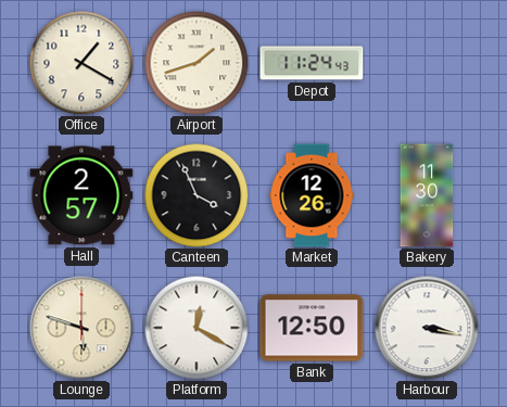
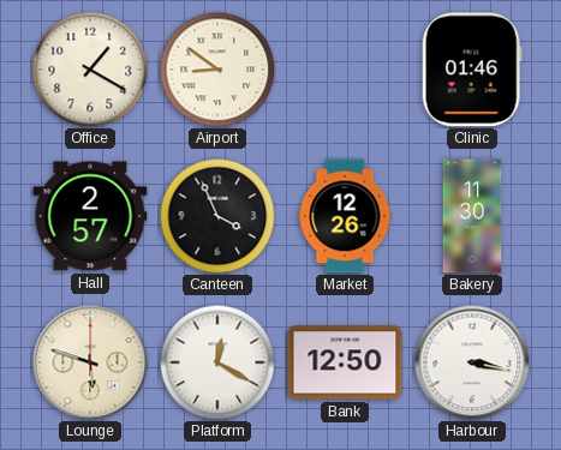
Airport: 1:42 -> 8:51
Depot: 11:24 -> none
Clinic: none -> 01:46
